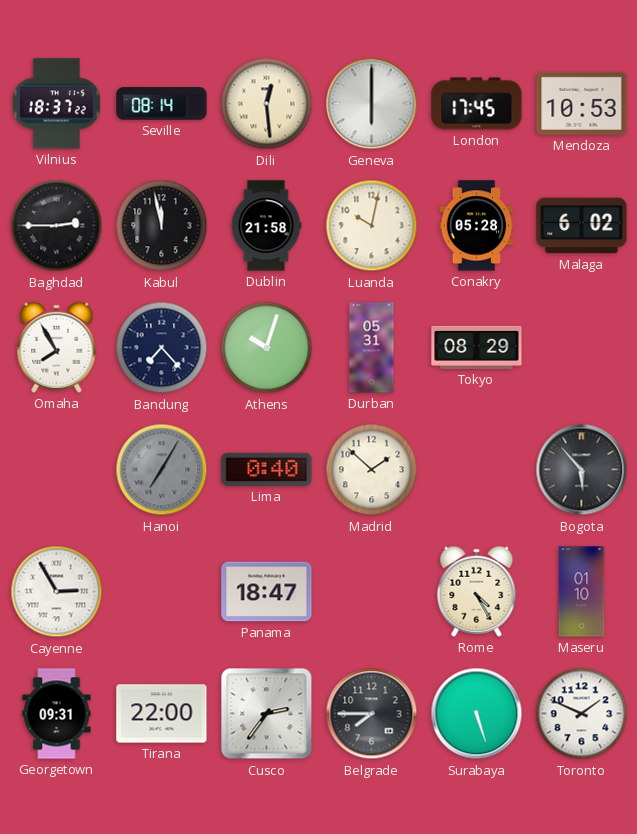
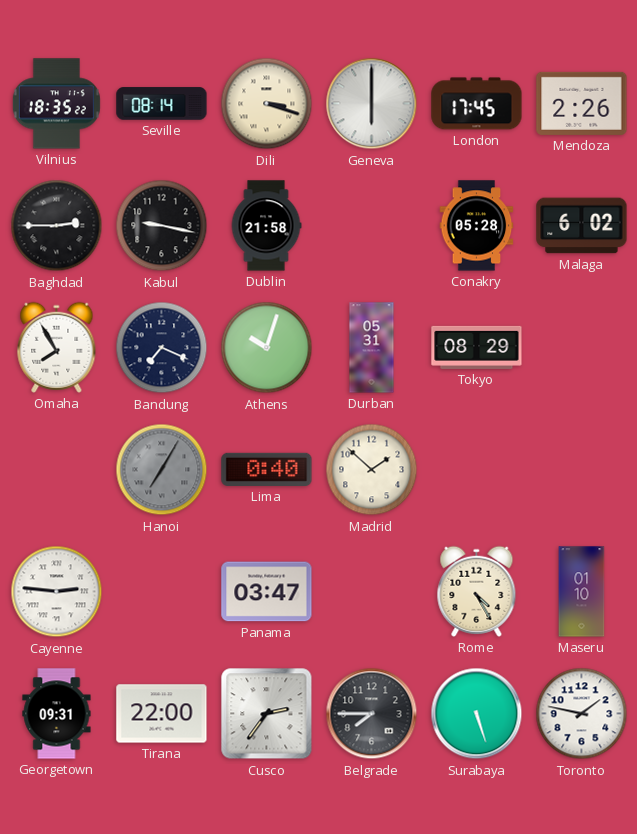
Vilnius: 18:37 -> 18:35
Dili: 12:29 -> 3:18
Mendoza: 10:53 -> 2:26
Kabul: 11:58 -> 9:17
Luanda: 10:02 -> none
Bandung: 7:23 -> 7:19
Bogota: 5:53 -> none
Cayenne: 2:55 -> 2:46
Panama: 18:47 -> 03:47
Toronto: 1:49 -> 1:47
